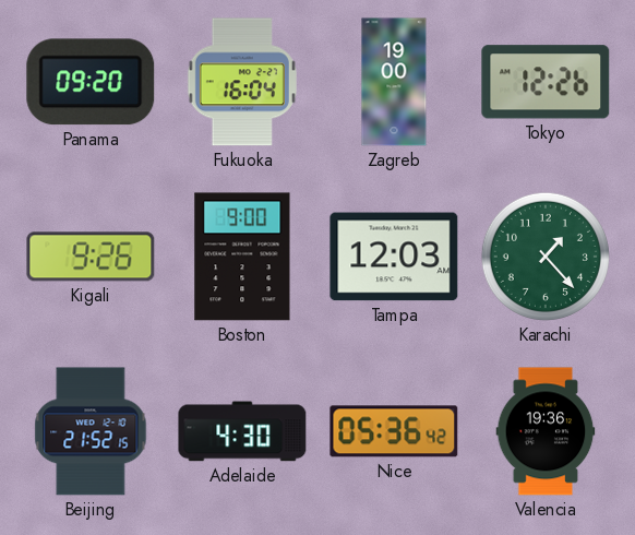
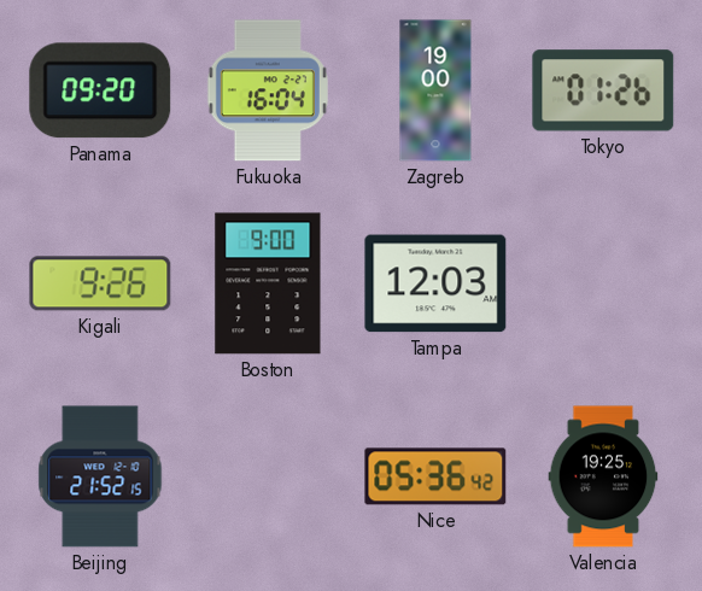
Tokyo: 12:26 -> 01:26
Karachi: 1:23 -> none
Adelaide: 4:30 -> none
Valencia: 19:36 -> 19:25
